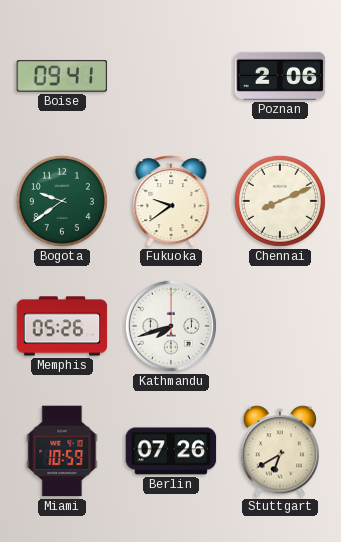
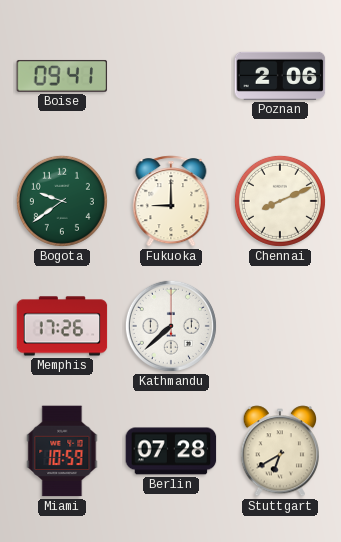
Fukuoka: 9:39 -> 9:00
Memphis: 05:26 -> 17:26
Kathmandu: 7:42 -> 7:38
Berlin: 07:26 -> 07:28
